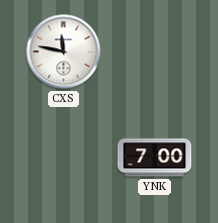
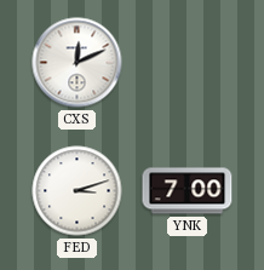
CXS: 11:47 -> 12:11
FED: none -> 3:12
